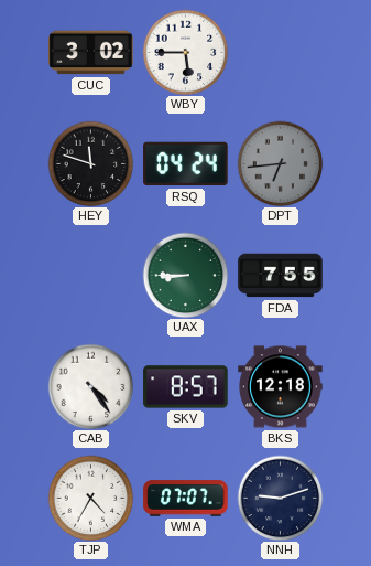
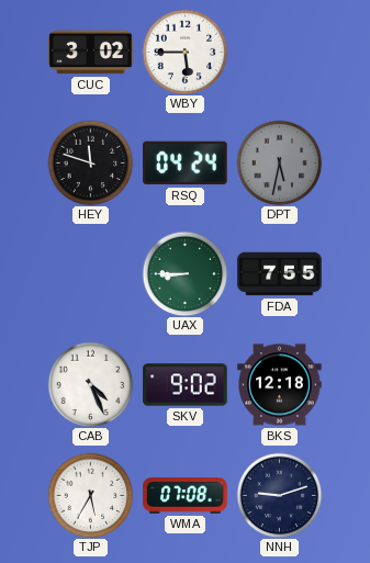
DPT: 6:44 -> 5:32
CAB: 4:24 -> 4:26
SKV: 8:57 -> 9:02
TJP: 4:35 -> 5:35
WMA: 07:07 -> 07:08
